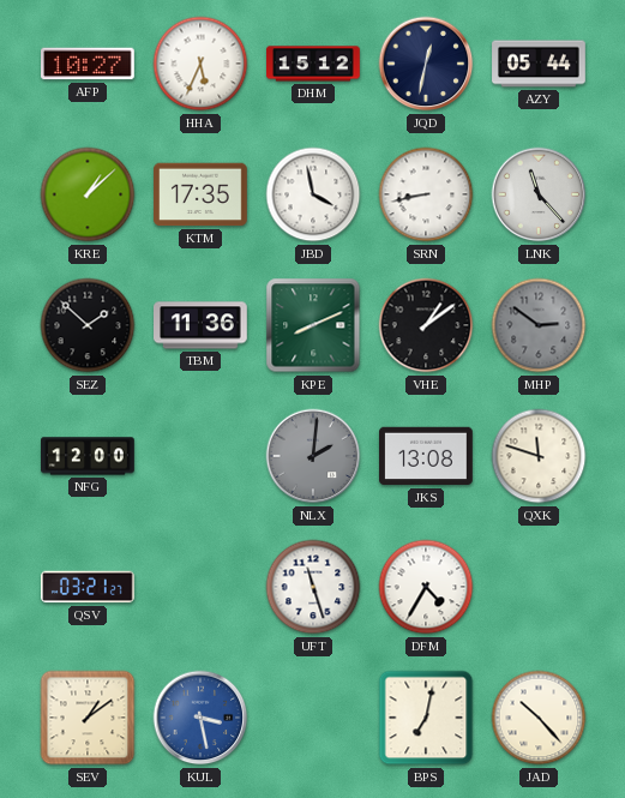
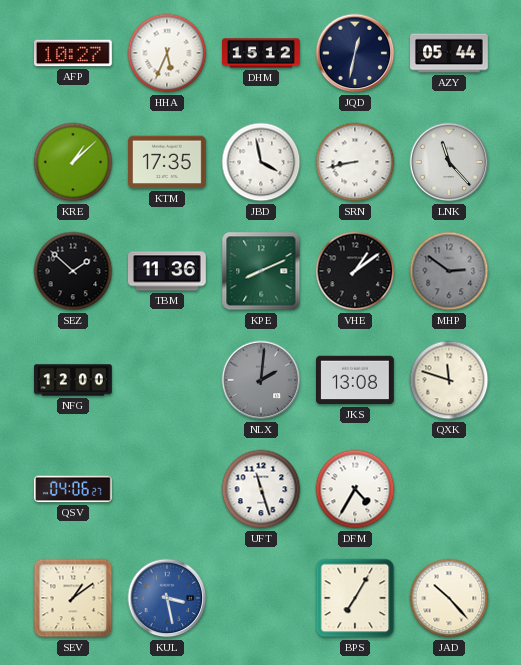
QSV: 03:21 -> 04:06
BPS: 7:02 -> 7:05
